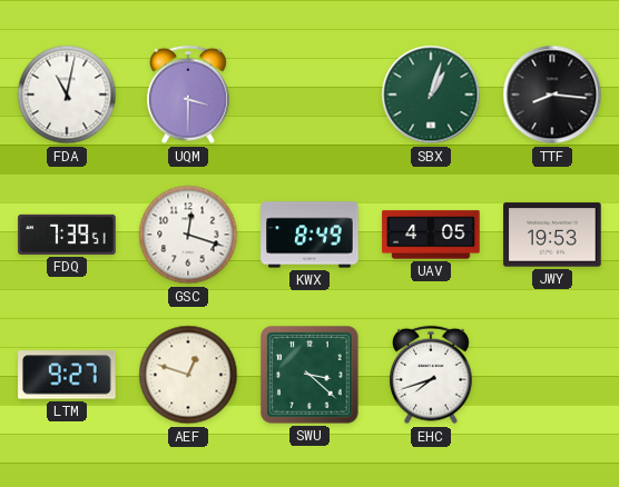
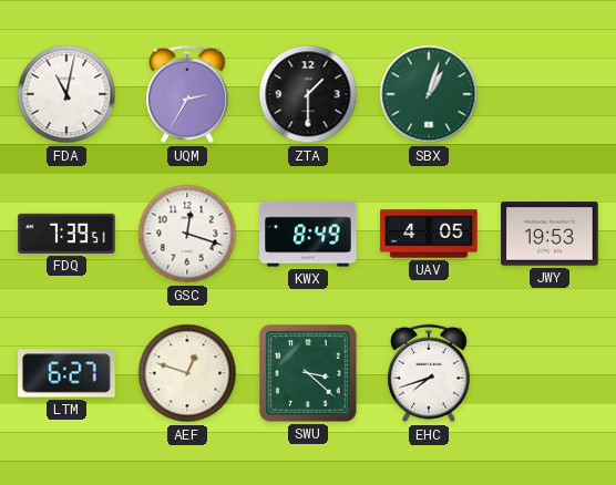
UQM: 3:30 -> 2:35
ZTA: none -> 1:30
TTF: 8:16 -> none
LTM: 9:27 -> 6:27
